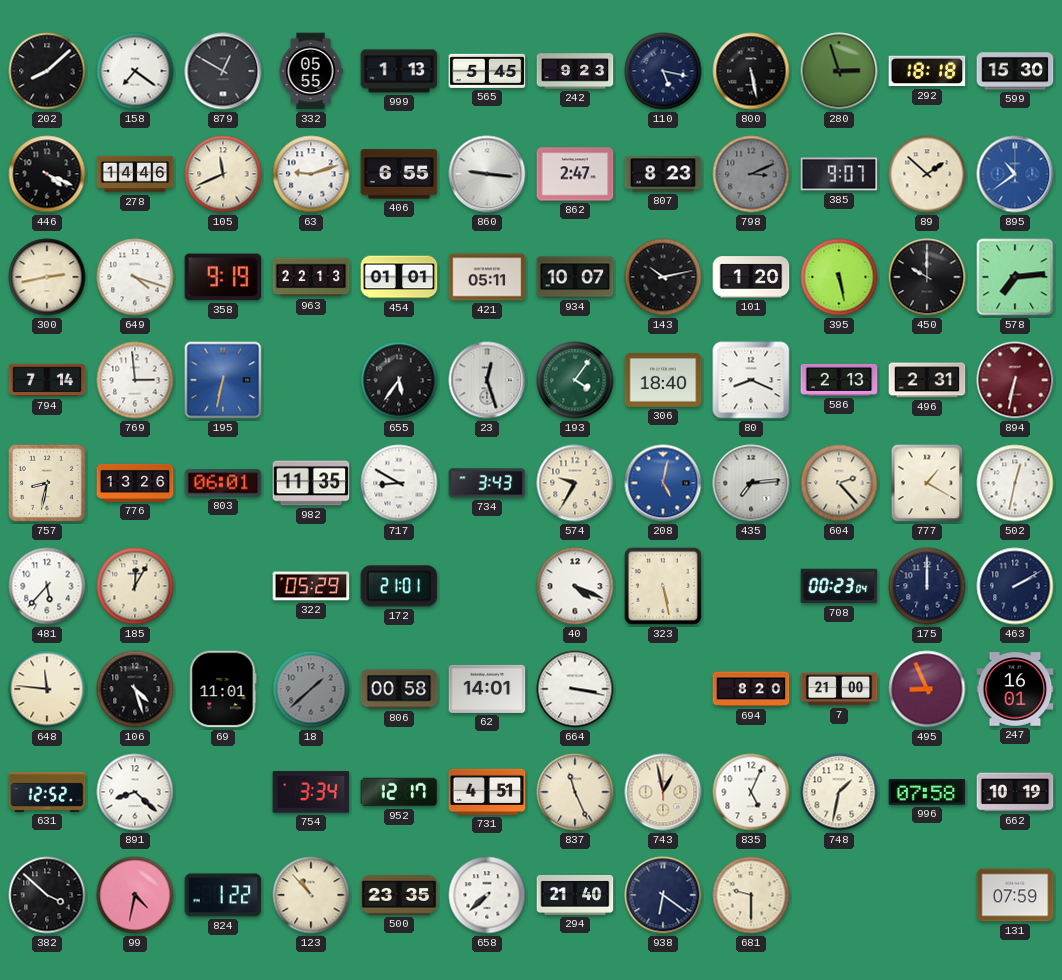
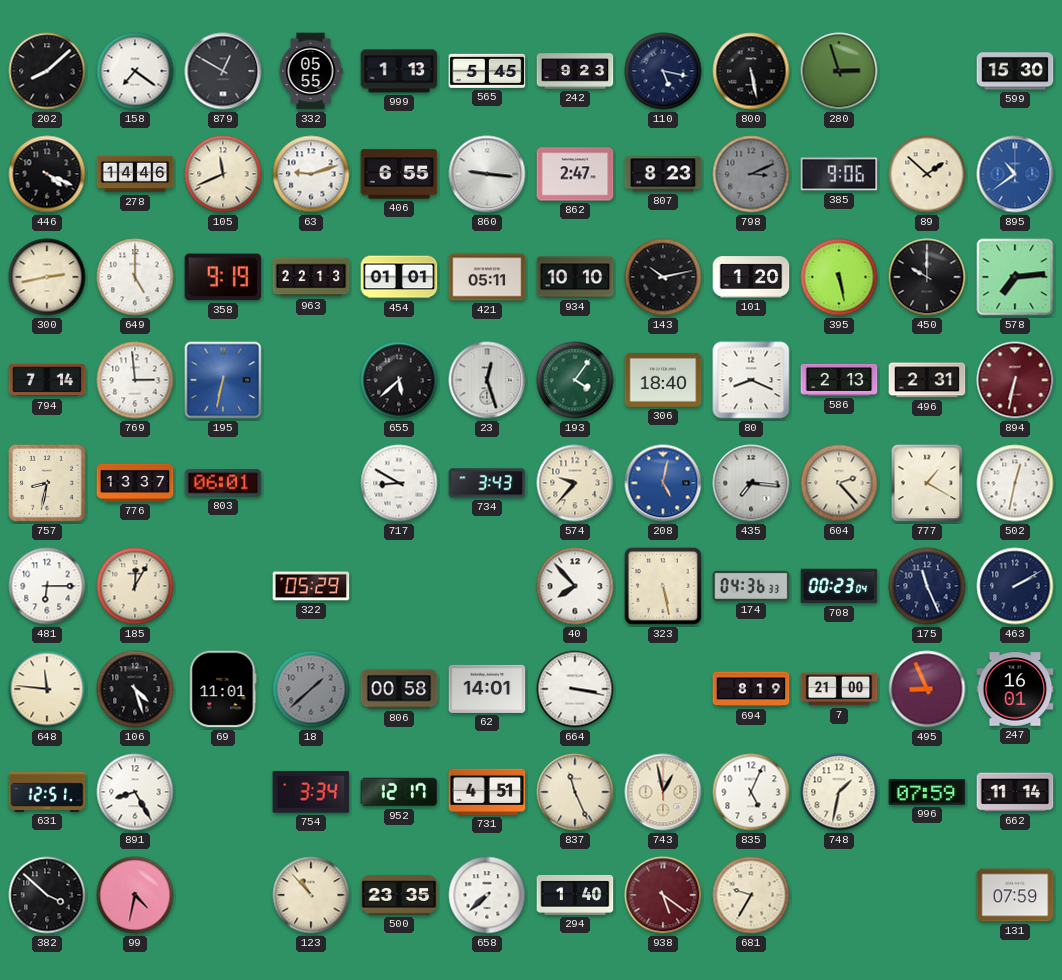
292: 18:18 -> none
385: 9:07 -> 9:06
649: 4:18 -> 5:00
934: 10:07 -> 10:10
655: 5:36 -> 5:38
776: 13:26 -> 13:37
982: 11:35 -> none
574: 9:35 -> 9:37
435: 7:14 -> 7:16
481: 5:37 -> 6:15
172: 21:01 -> none
40: 4:19 -> 7:53
174: none -> 04:36
175: 12:00 -> 11:26
694: 8:20 -> 8:19
631: 12:52 -> 12:51
891: 8:22 -> 8:25
996: 07:58 -> 07:59
662: 10:19 -> 11:14
824: 1:22 -> none
294: 21:40 -> 1:40
938: 6:21 -> 5:21
938 dial: navy -> burgundy
681: 9:30 -> 9:35
